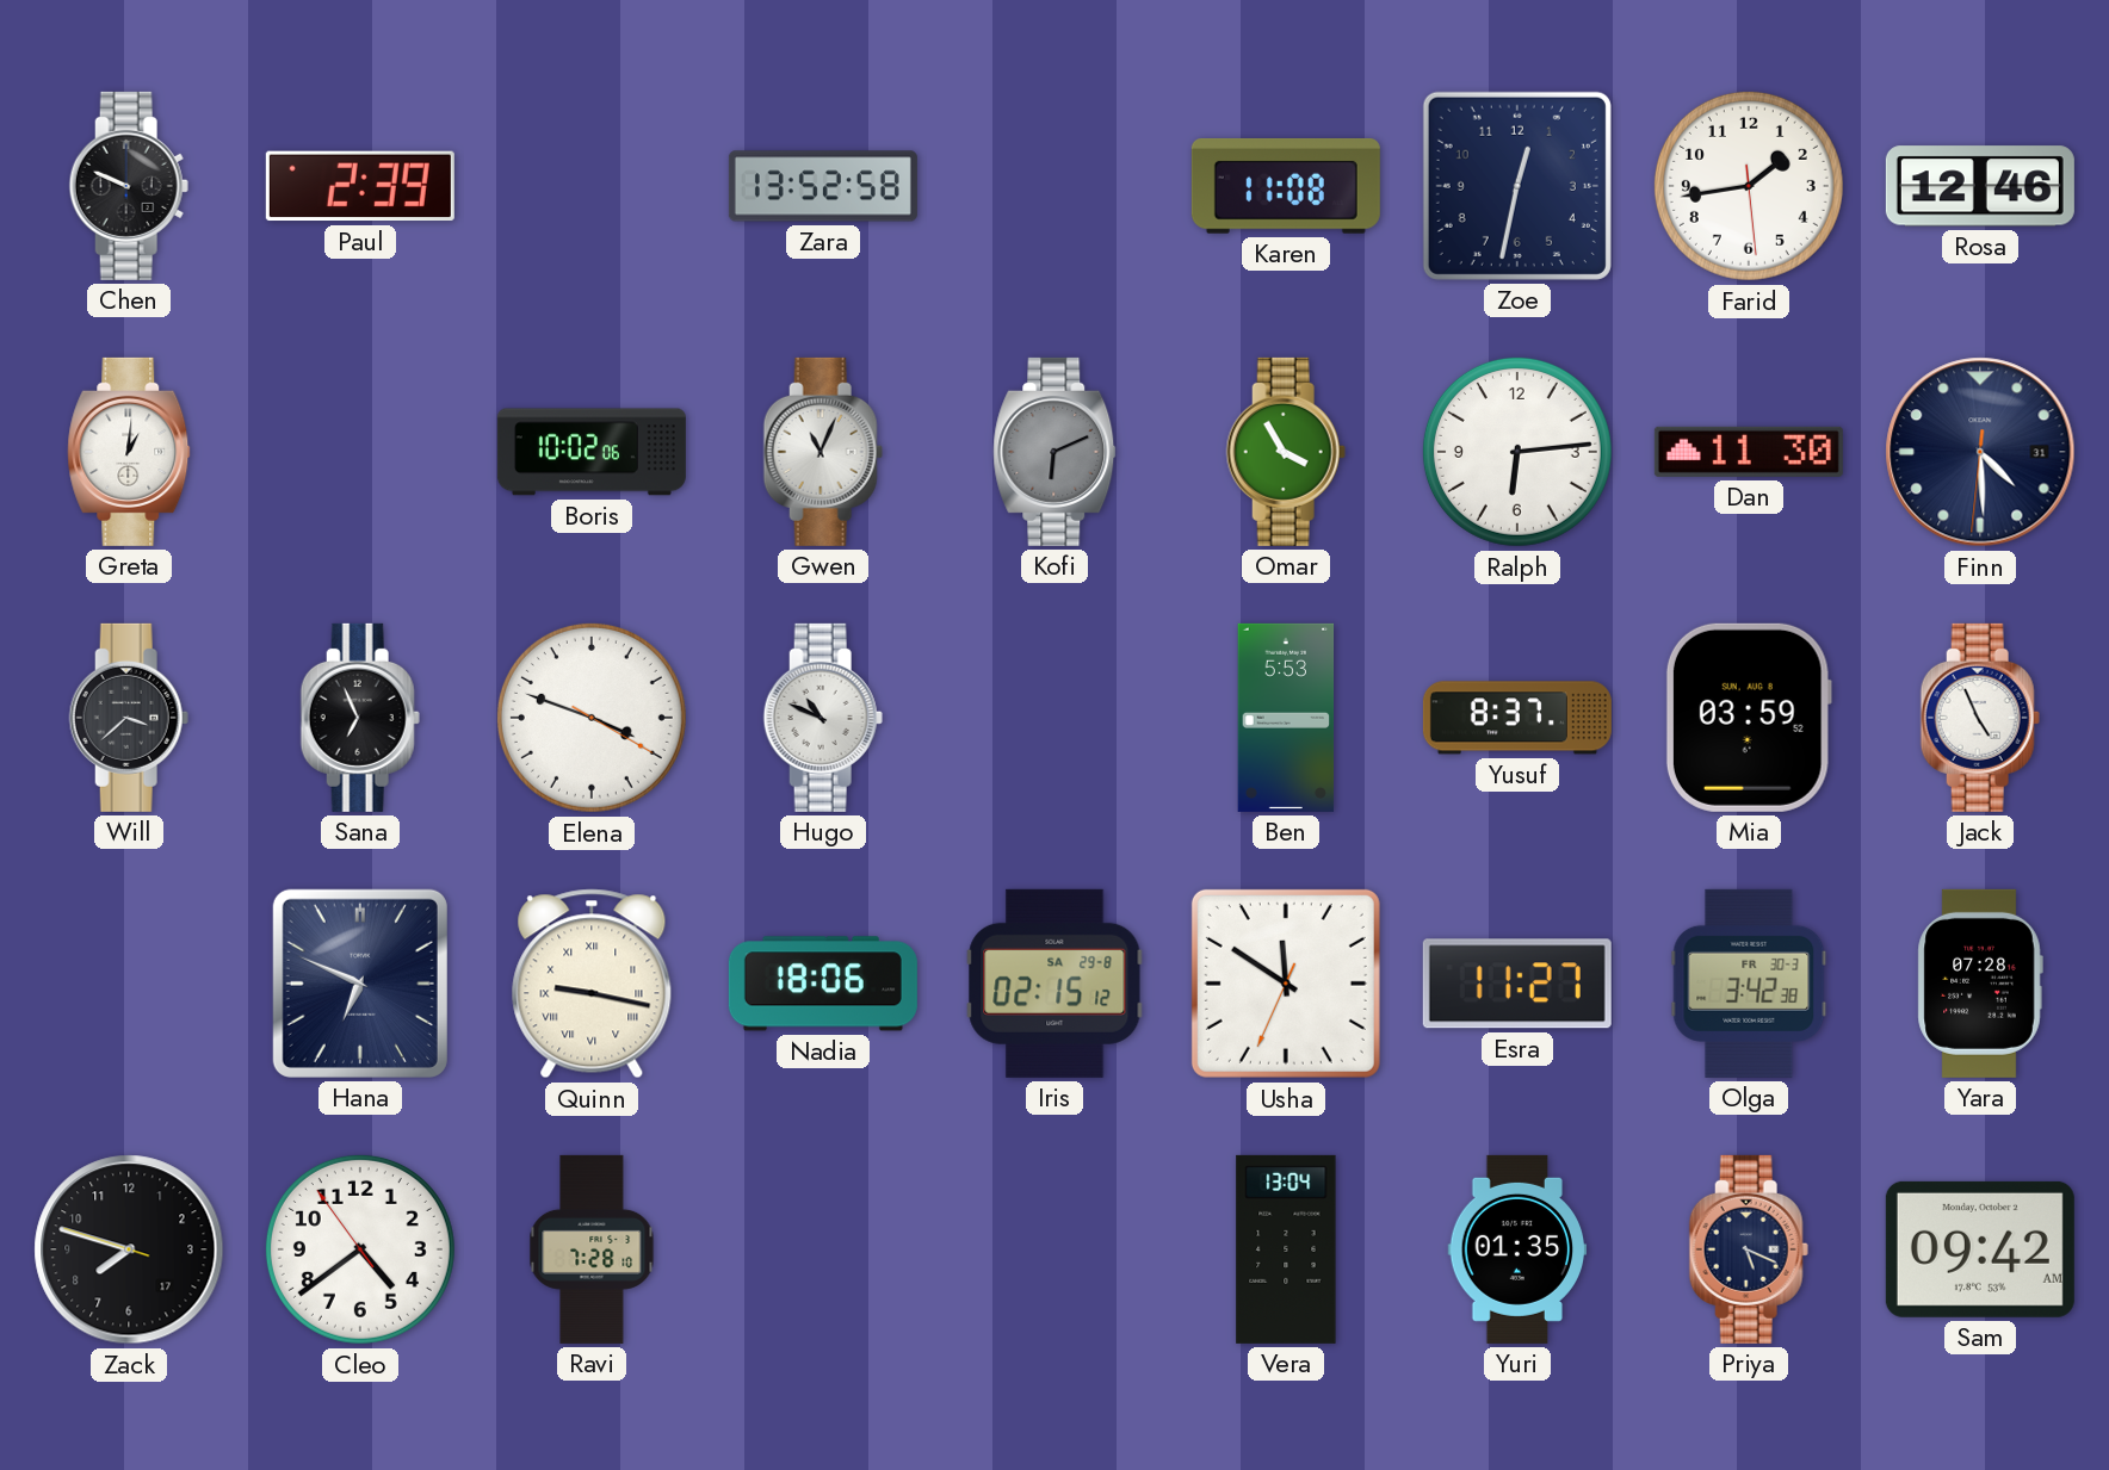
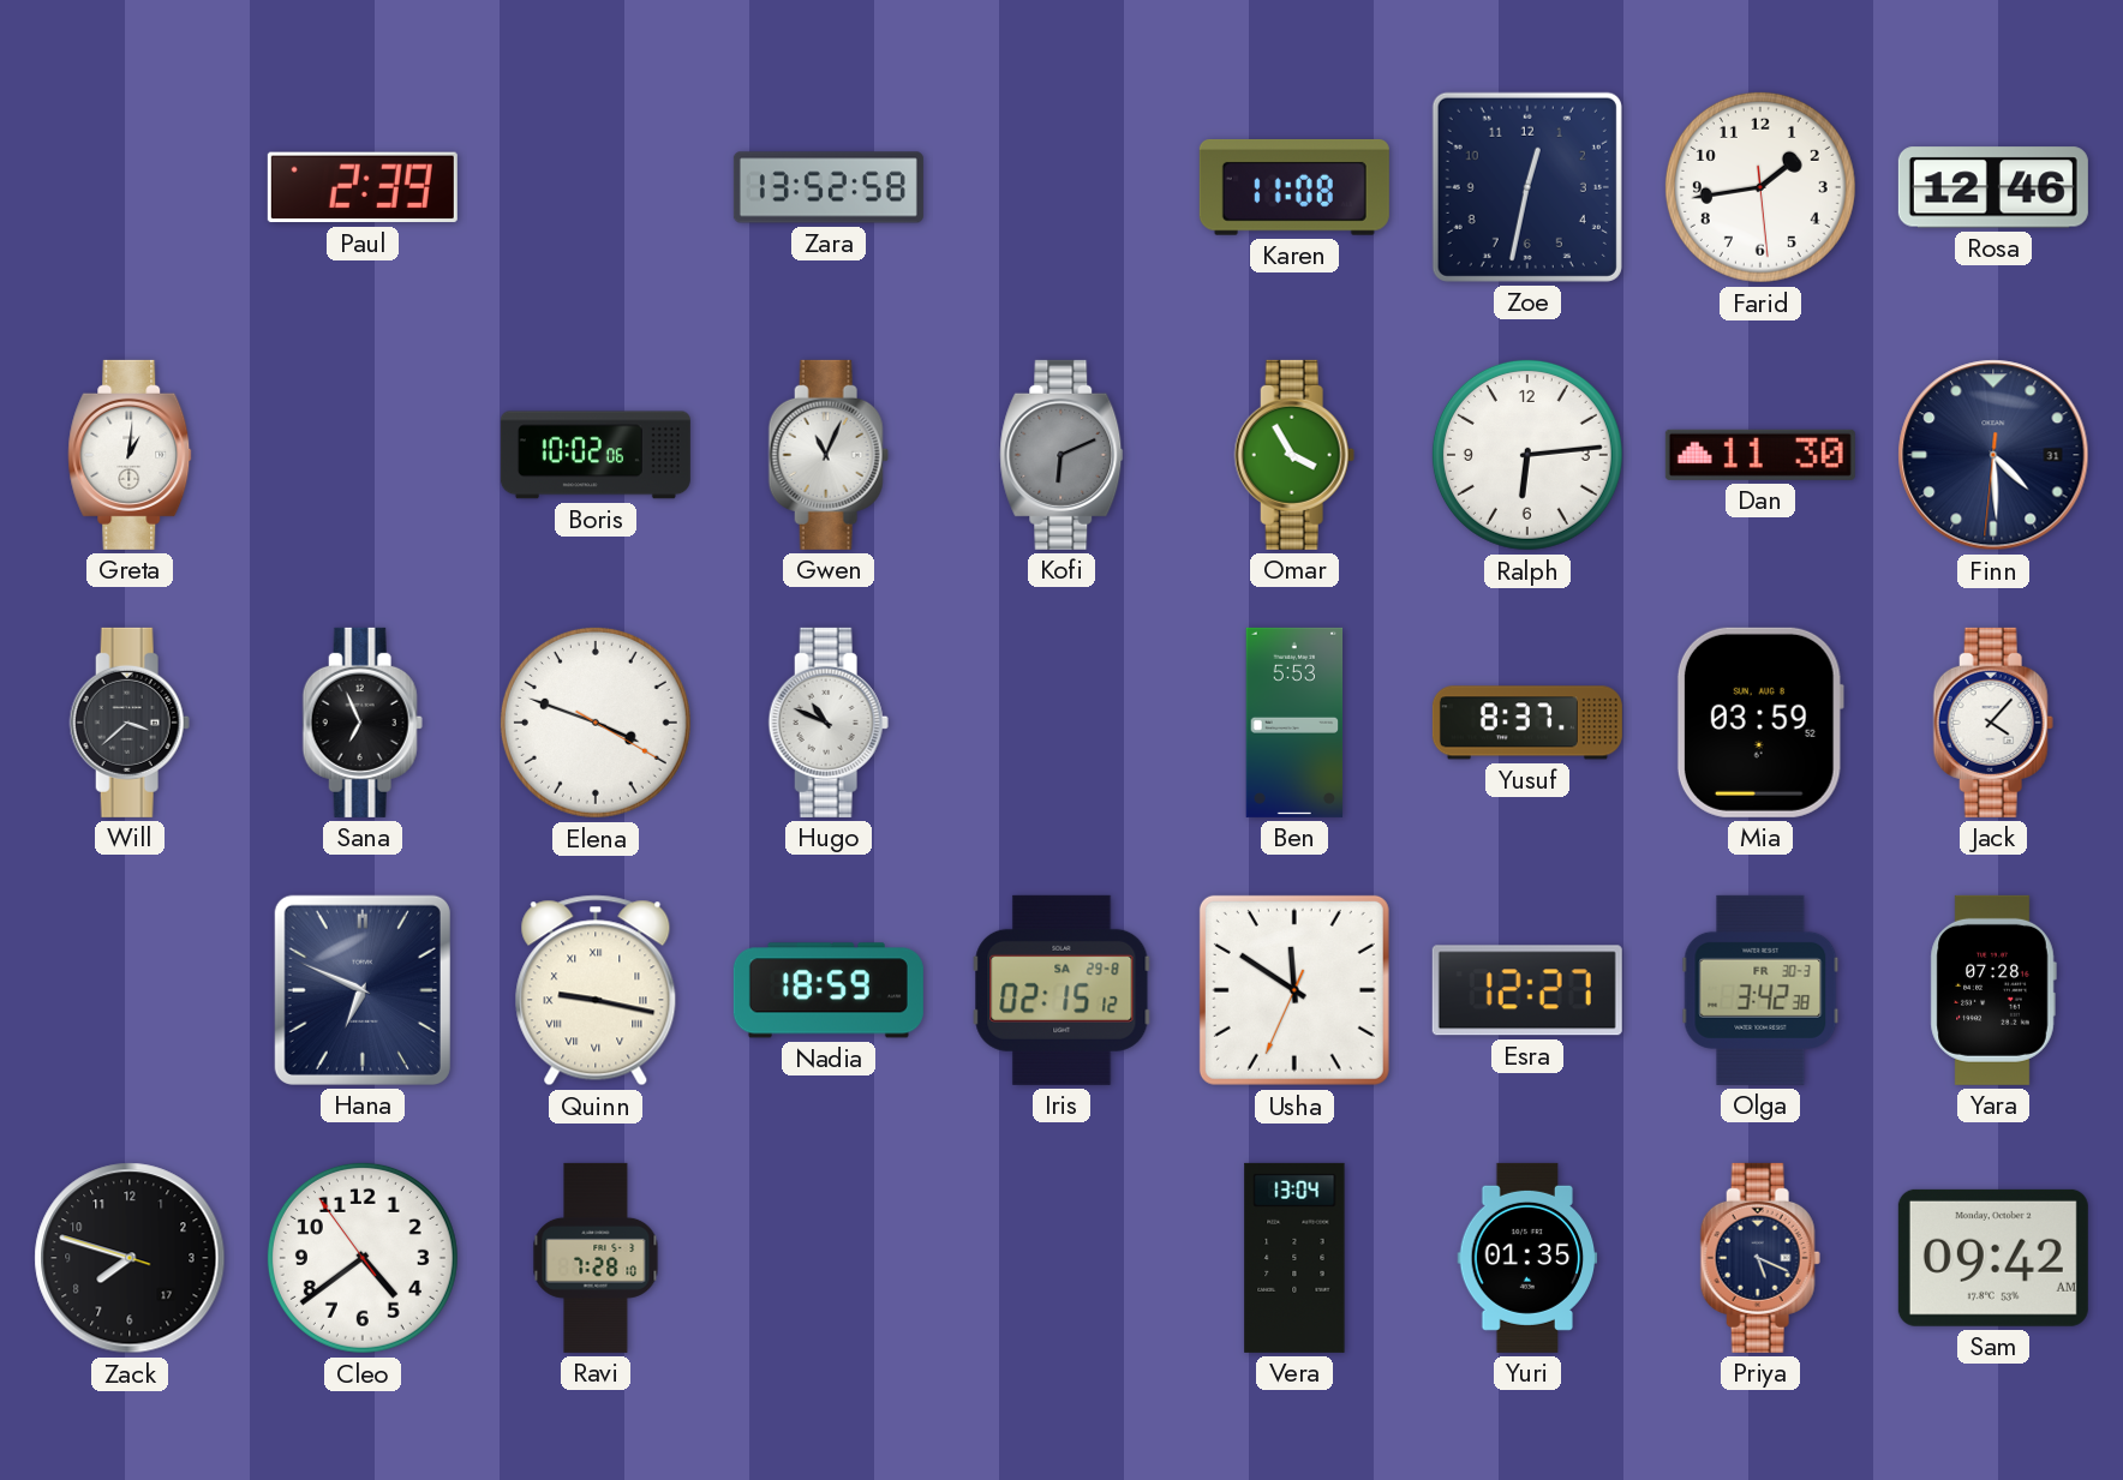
Chen: 9:49 -> none
Jack: 4:56 -> 4:07
Nadia: 18:06 -> 18:59
Esra: 11:27 -> 12:27
